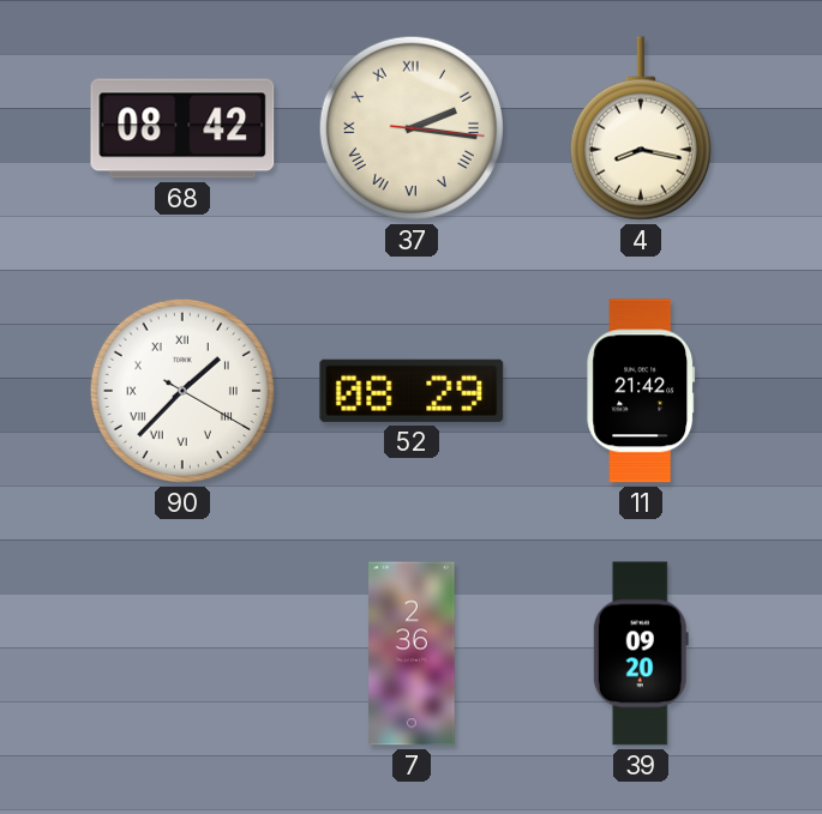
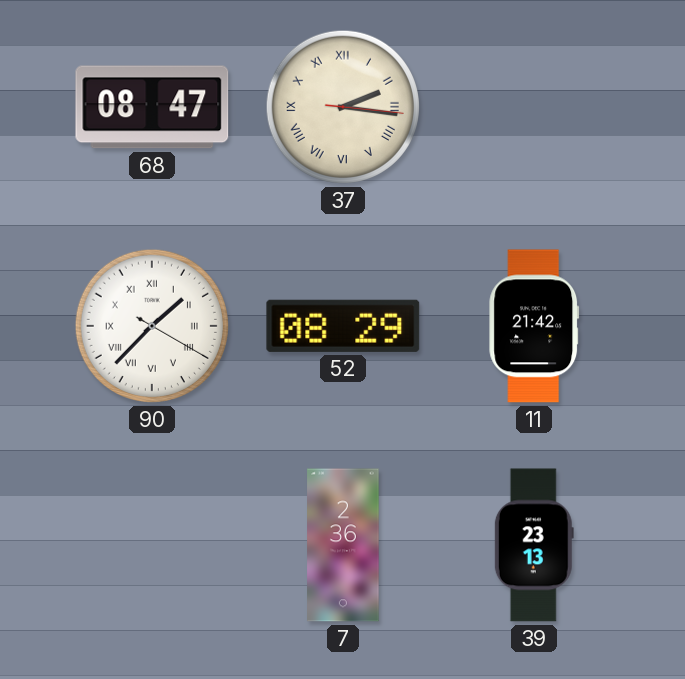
68: 08:42 -> 08:47
4: 8:17 -> none
39: 09:20 -> 23:13
